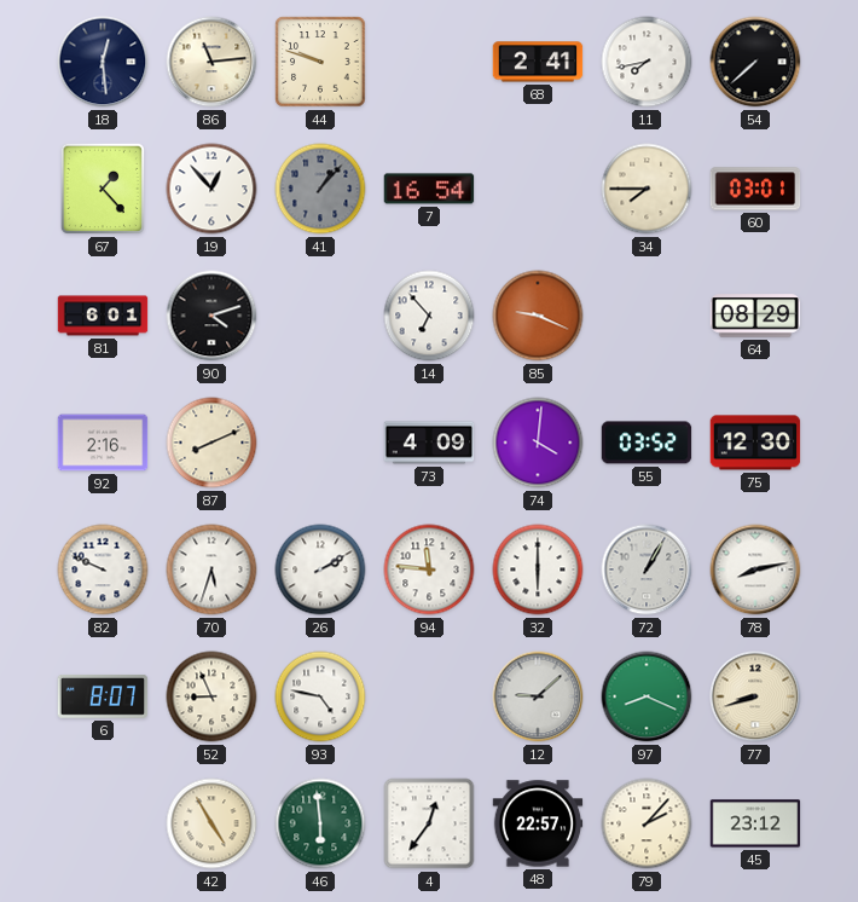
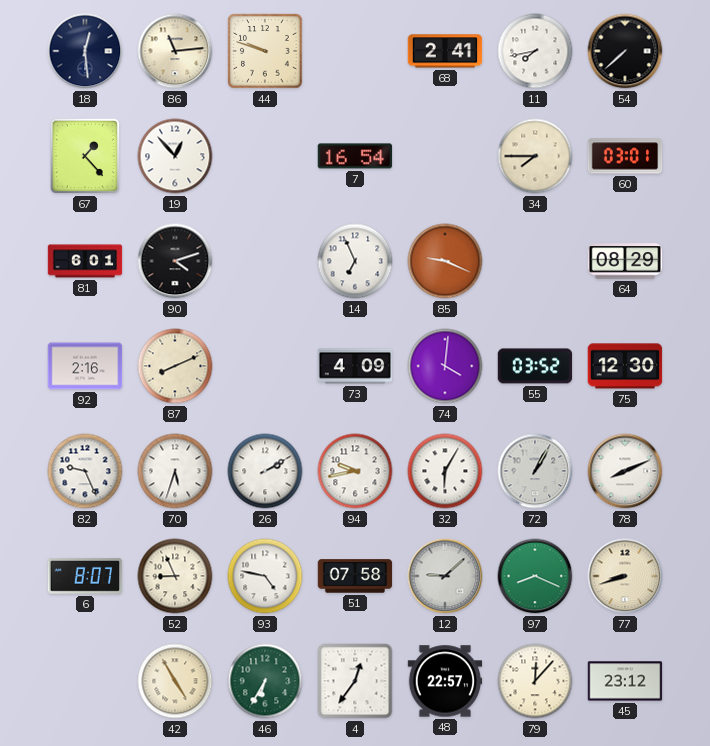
41: 1:07 -> none
14: 6:53 -> 6:56
82: 9:49 -> 9:26
94: 11:46 -> 9:43
32: 6:00 -> 6:05
78: 8:13 -> 8:11
51: none -> 07:58
46: 5:59 -> 6:35
79: 2:07 -> 12:07
